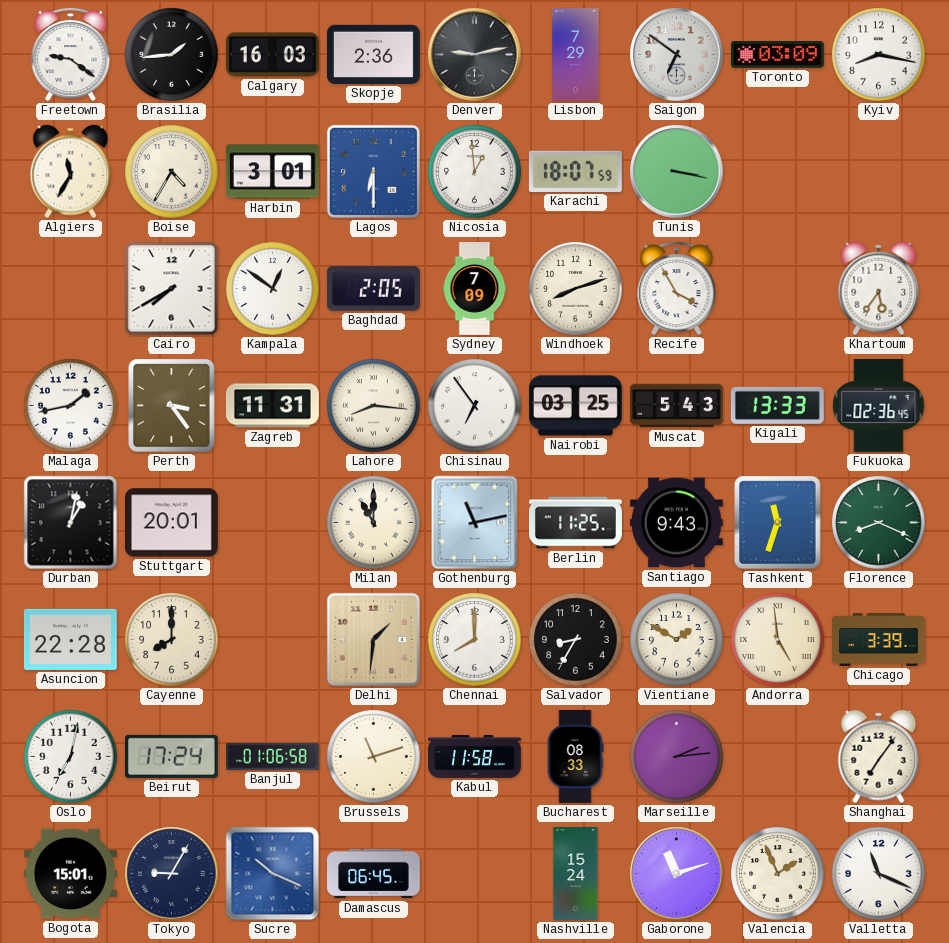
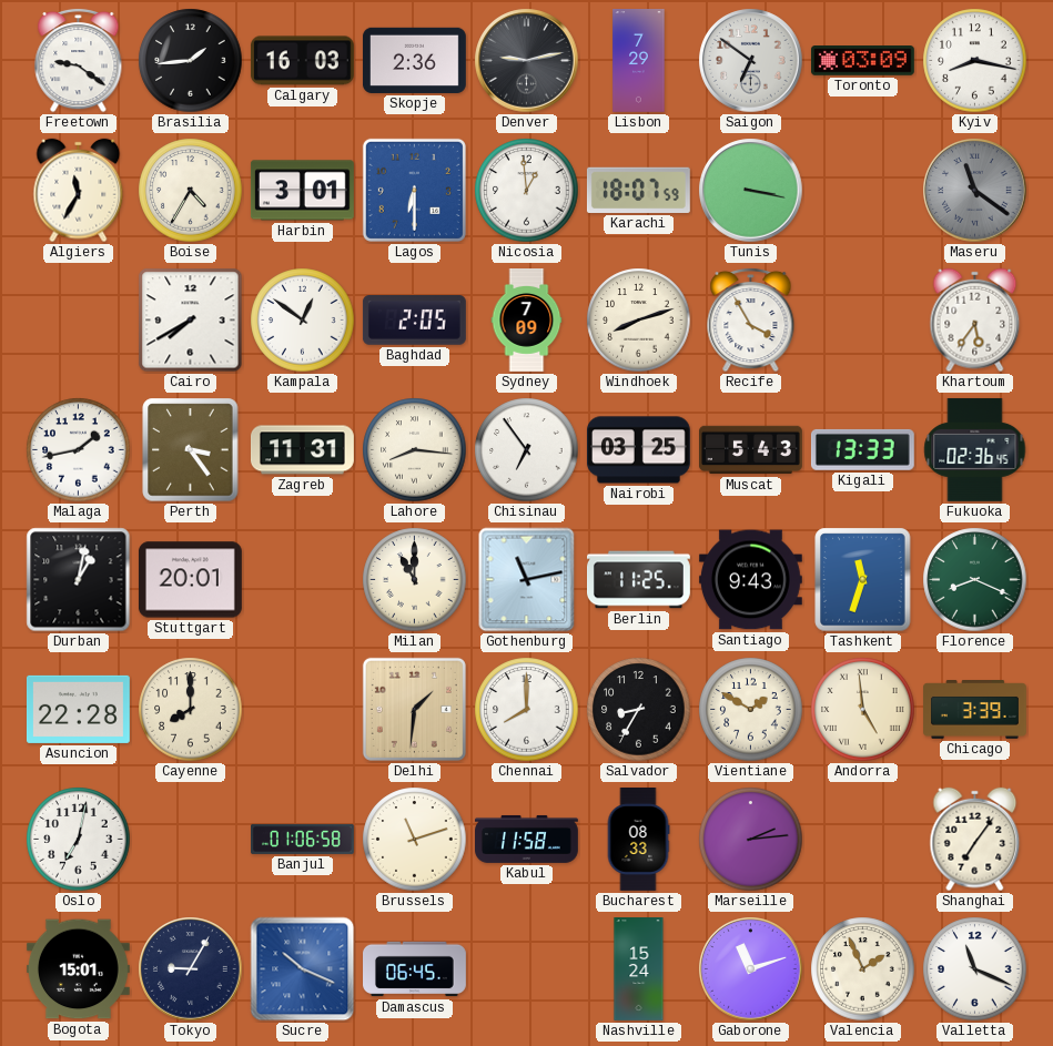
Maseru: none -> 11:21
Beirut: 17:24 -> none
